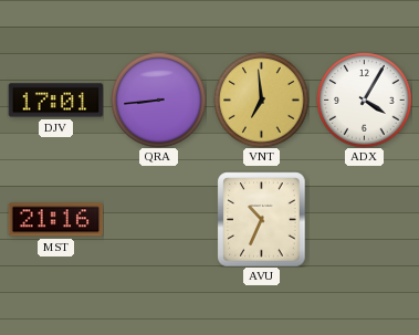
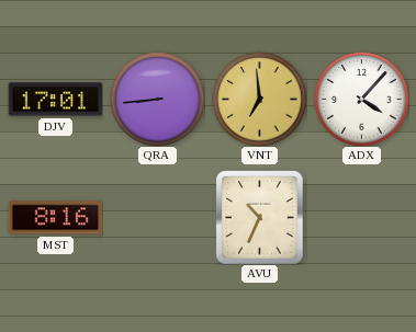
ADX: 4:05 -> 4:07
MST: 21:16 -> 8:16
